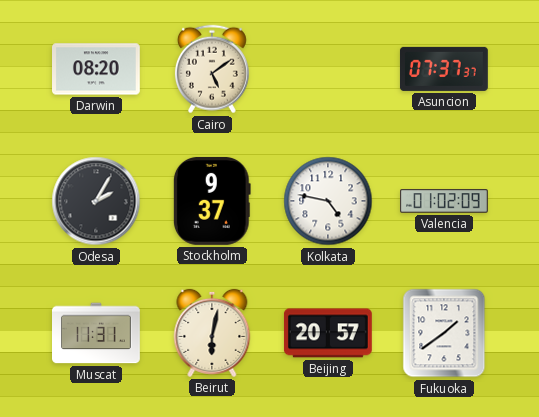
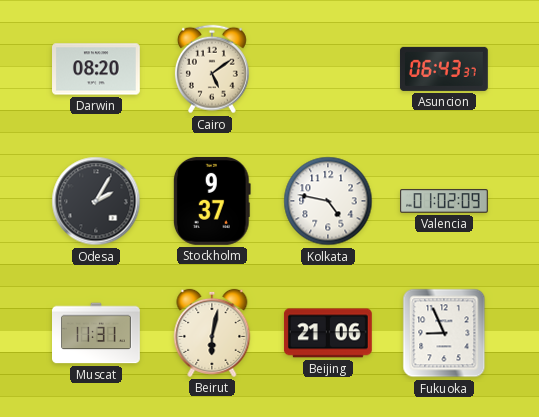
Asuncion: 07:37 -> 06:43
Beijing: 20:57 -> 21:06
Fukuoka: 1:39 -> 8:56
